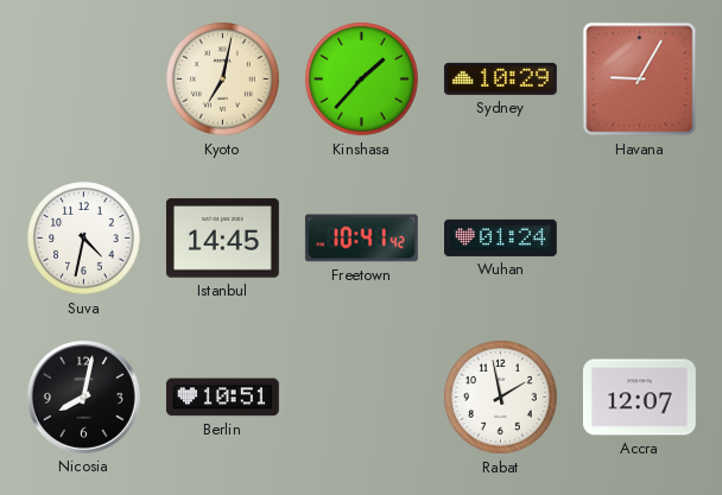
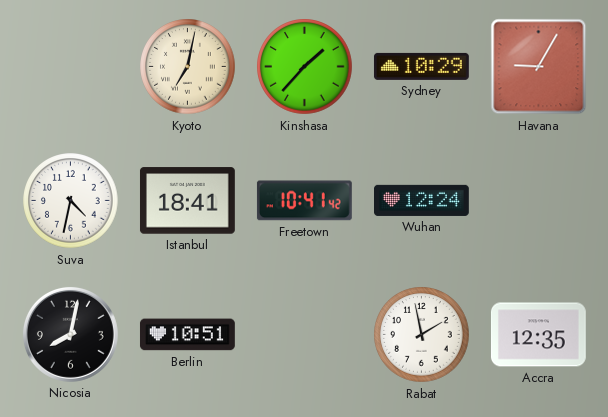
Istanbul: 14:45 -> 18:41
Wuhan: 01:24 -> 12:24
Accra: 12:07 -> 12:35
